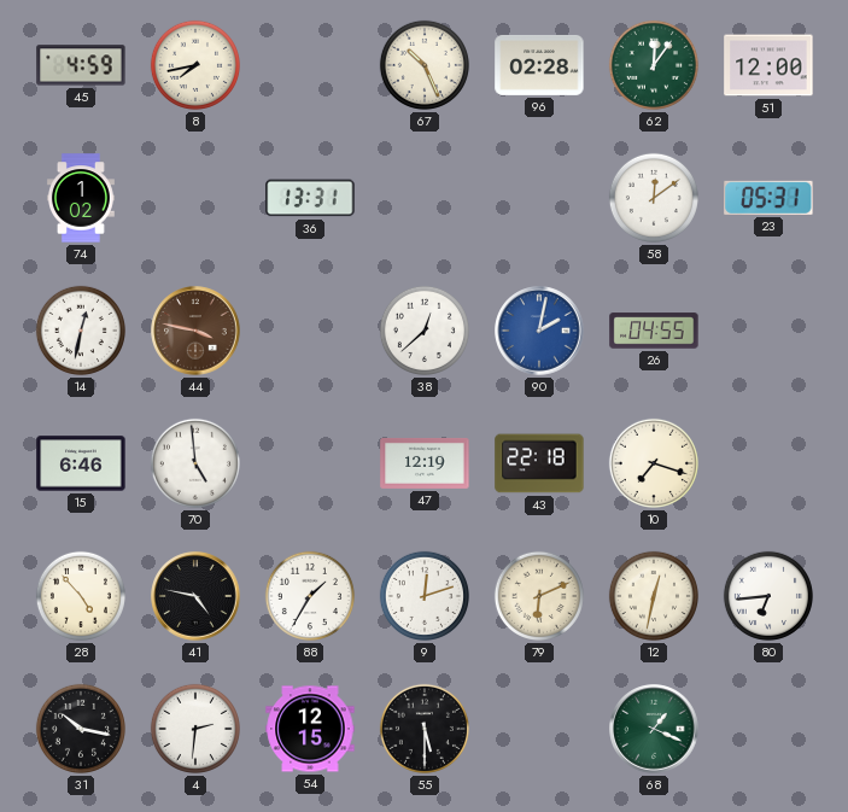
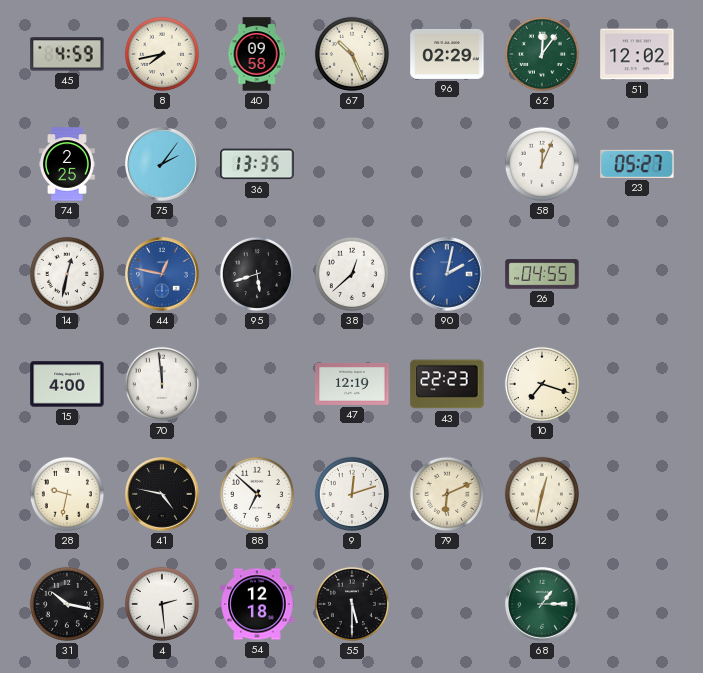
40: none -> 09:58
96: 02:28 -> 02:29
51: 12:00 -> 12:02
74: 1:02 -> 2:25
75: none -> 2:06
36: 13:31 -> 13:35
58: 12:09 -> 12:04
23: 05:31 -> 05:27
44: 3:47 -> 12:47
44 dial: brown -> blue
95: none -> 5:42
15: 6:46 -> 4:00
70: 4:59 -> 11:59
43: 22:18 -> 22:23
28: 4:53 -> 9:32
88: 1:35 -> 6:52
80: 6:44 -> none
4: 2:31 -> 2:29
54: 12:15 -> 12:18
68: 1:19 -> 1:15
